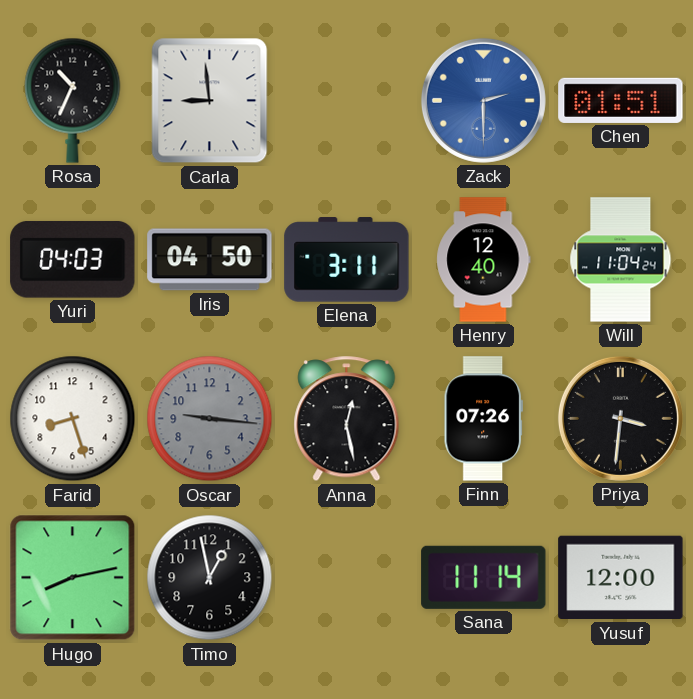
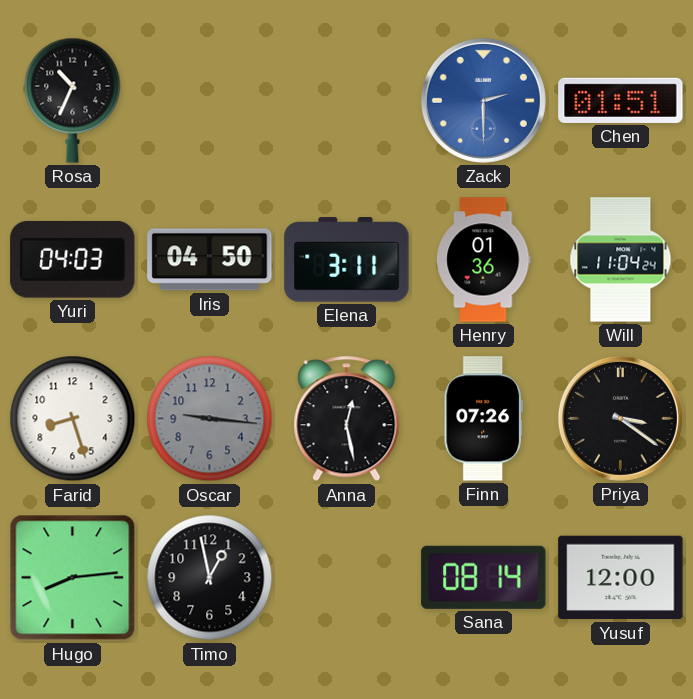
Carla: 8:59 -> none
Henry: 12:40 -> 01:36
Priya: 3:31 -> 3:21
Hugo: 8:13 -> 8:14
Sana: 11:14 -> 08:14
